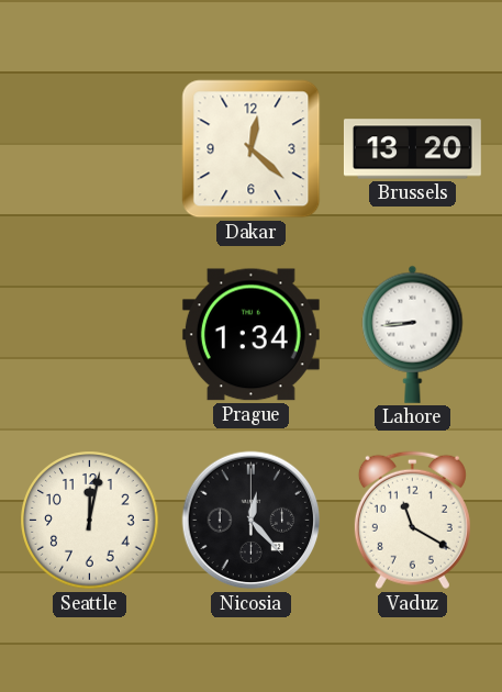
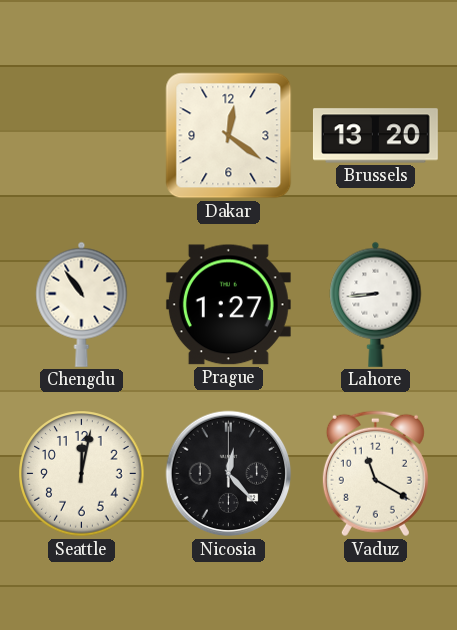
Dakar: 12:22 -> 12:21
Chengdu: none -> 10:54
Prague: 1:34 -> 1:27
